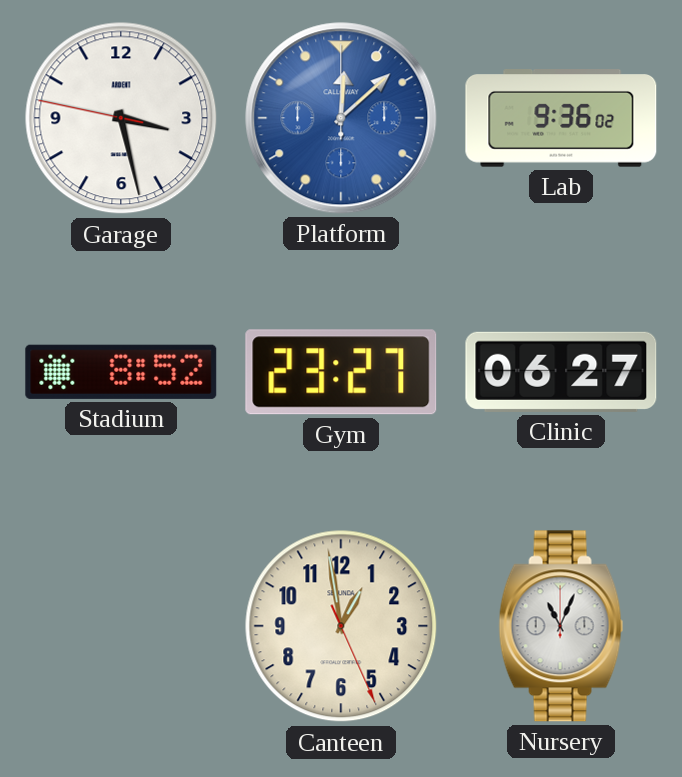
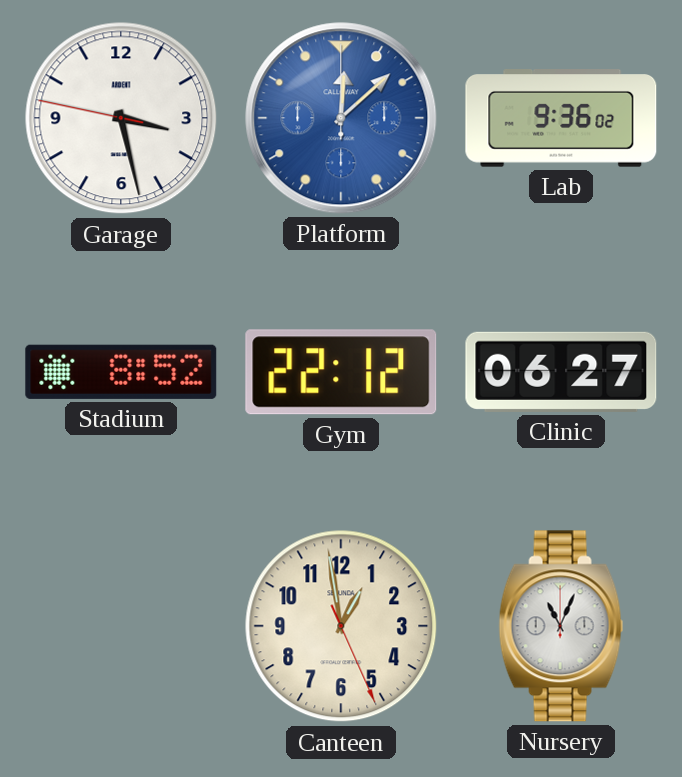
Gym: 23:27 -> 22:12
